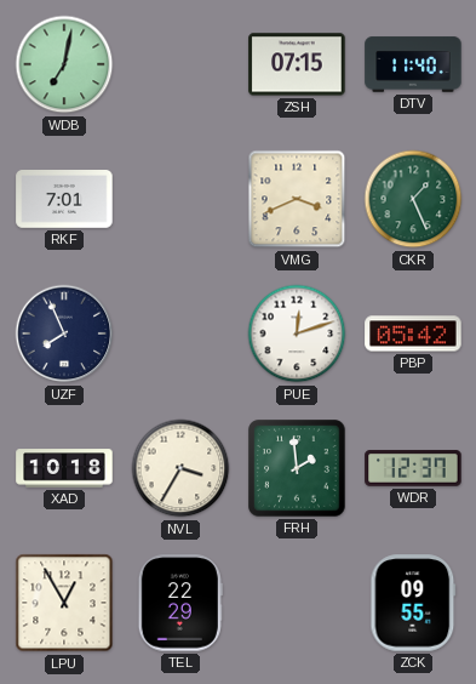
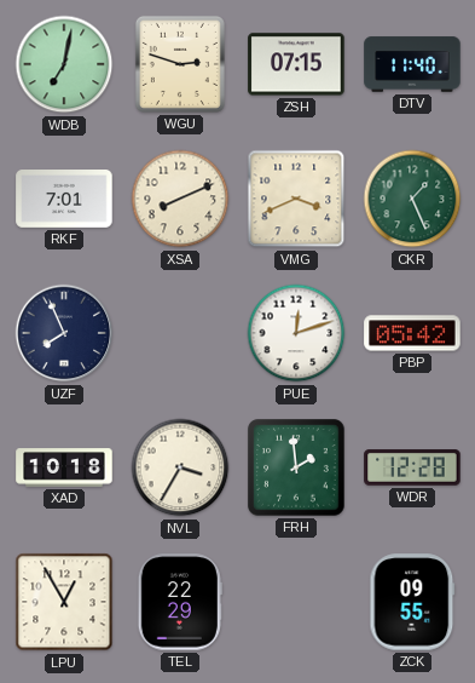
WGU: none -> 2:48
XSA: none -> 8:11
WDR: 12:37 -> 12:28
